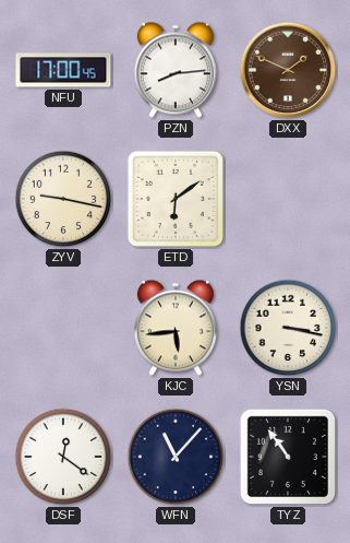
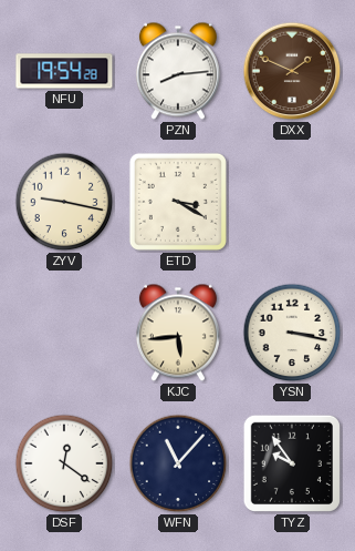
NFU: 17:00 -> 19:54
ETD: 6:09 -> 3:20
TYZ: 10:54 -> 9:54
